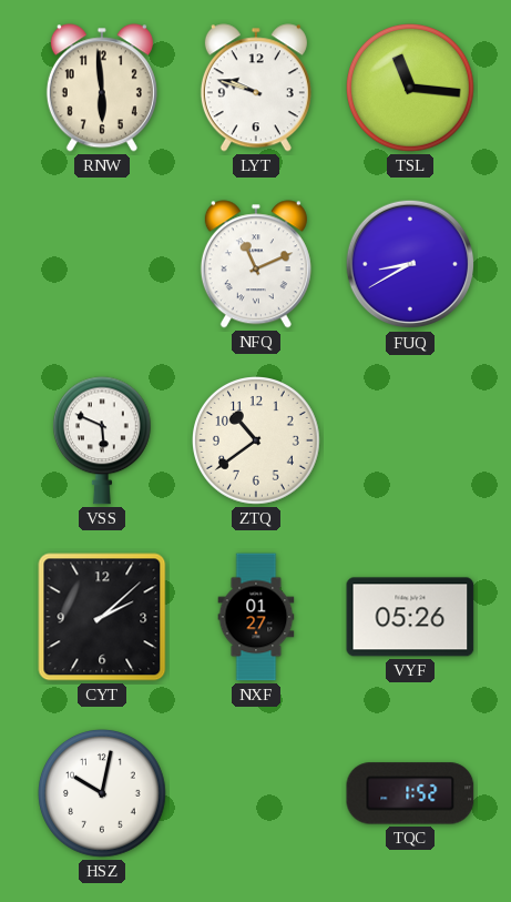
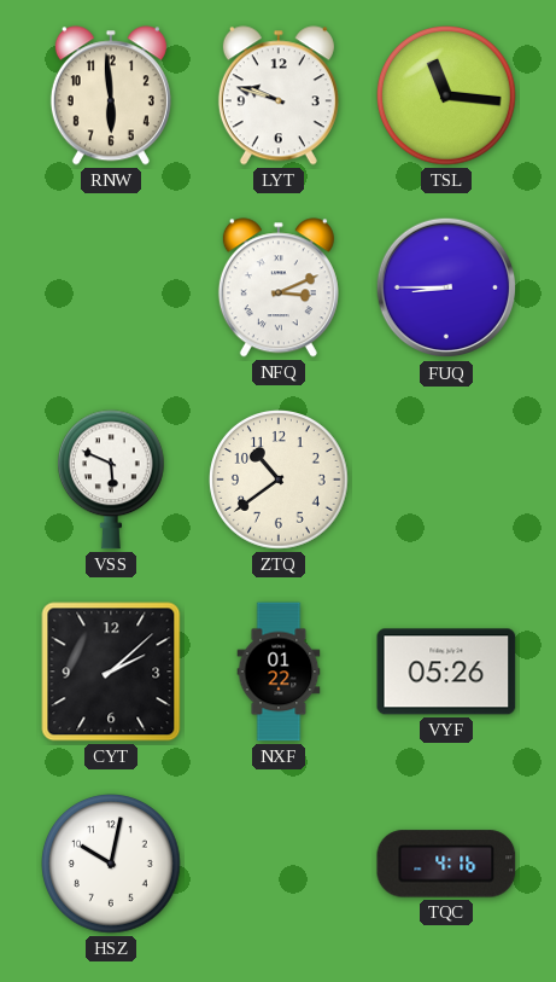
NFQ: 11:11 -> 3:11
FUQ: 8:40 -> 8:45
NXF: 01:27 -> 01:22
TQC: 1:52 -> 4:16
